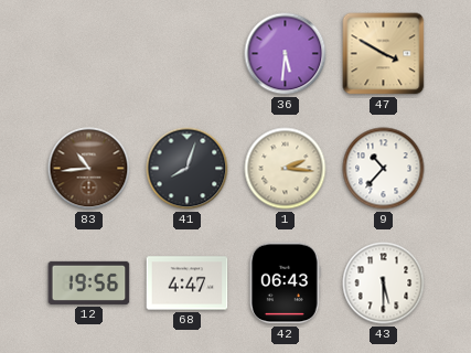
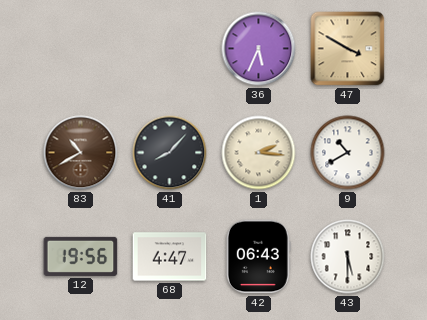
36: 5:31 -> 5:34
83: 10:44 -> 10:40
41: 8:03 -> 8:07
9: 10:37 -> 10:40
